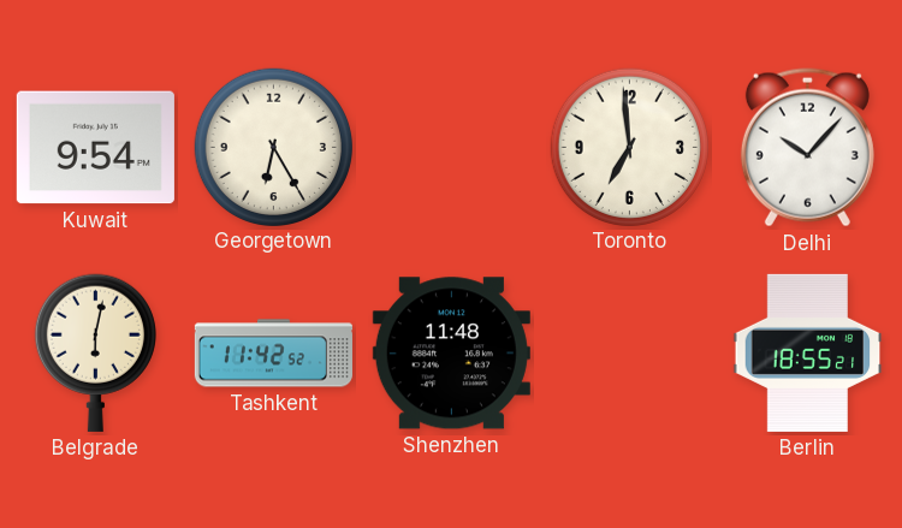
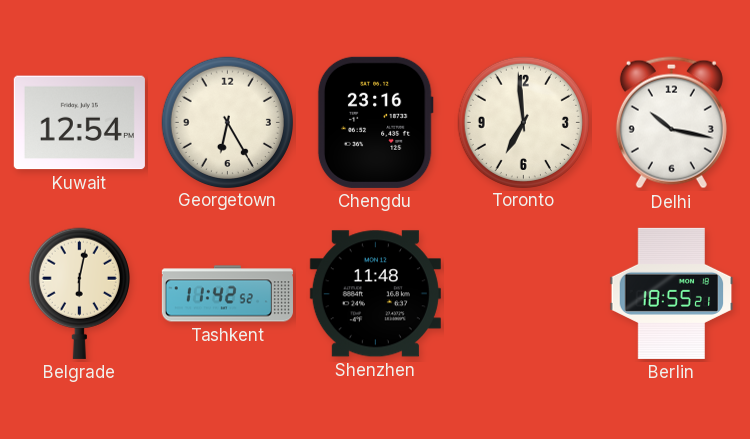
Kuwait: 9:54 -> 12:54
Chengdu: none -> 23:16
Delhi: 10:07 -> 10:17
